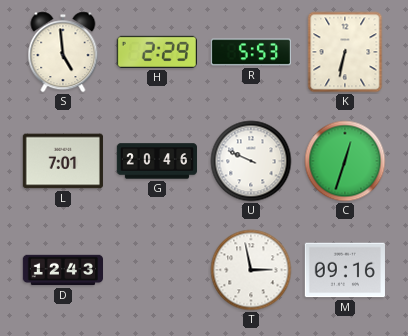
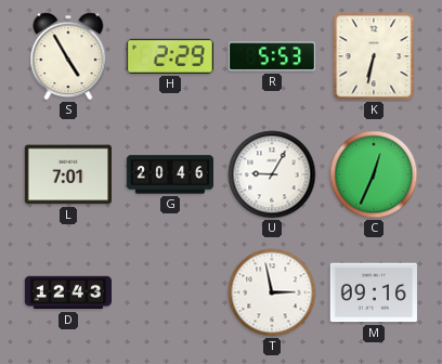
S: 4:59 -> 4:55
U: 9:49 -> 9:05
C: 12:33 -> 12:34
